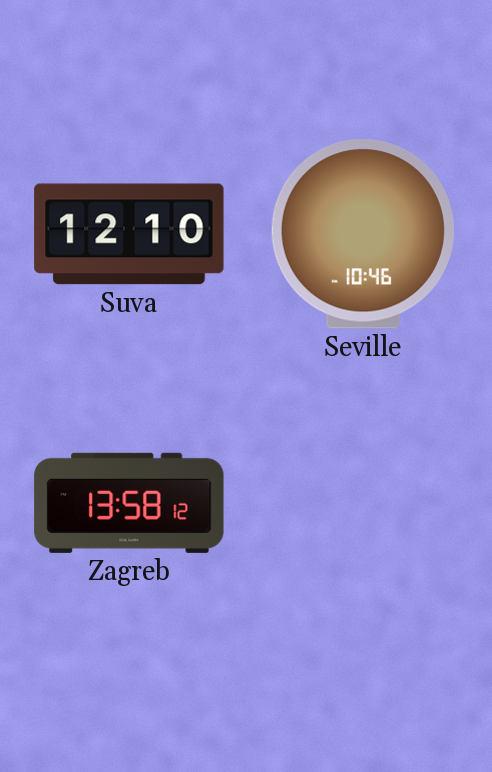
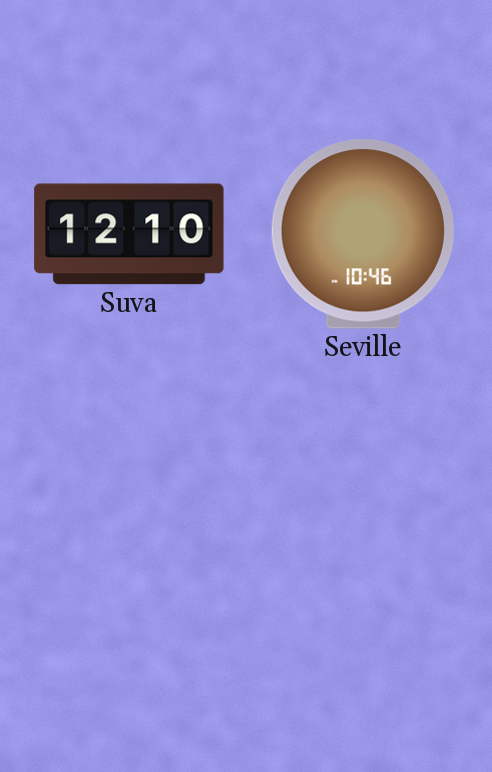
Zagreb: 13:58 -> none
